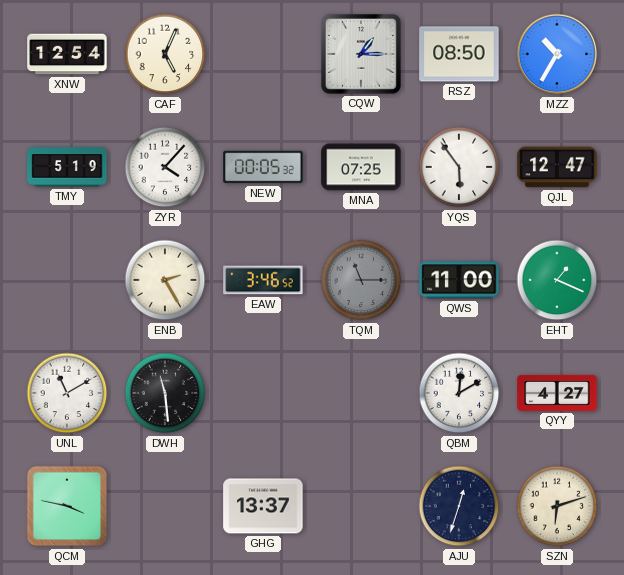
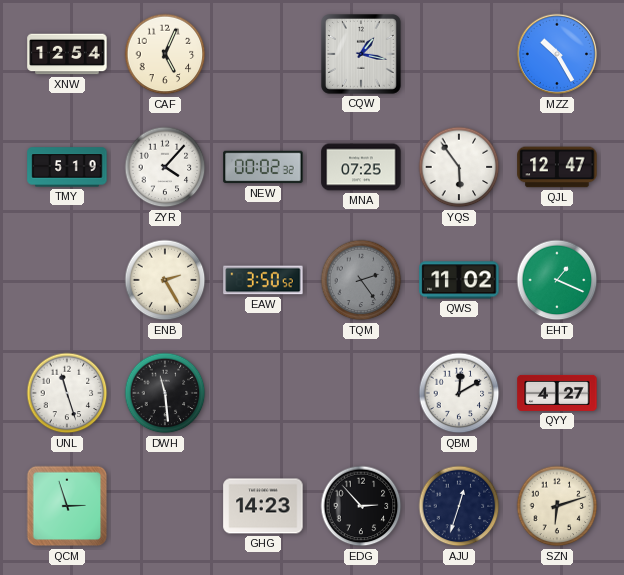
CQW: 1:15 -> 1:17
RSZ: 08:50 -> none
MZZ: 10:35 -> 10:25
NEW: 00:05 -> 00:02
EAW: 3:46 -> 3:50
TQM: 11:15 -> 2:24
QWS: 11:00 -> 11:02
UNL: 11:10 -> 11:27
QCM: 3:47 -> 2:57
GHG: 13:37 -> 14:23
EDG: none -> 2:53
